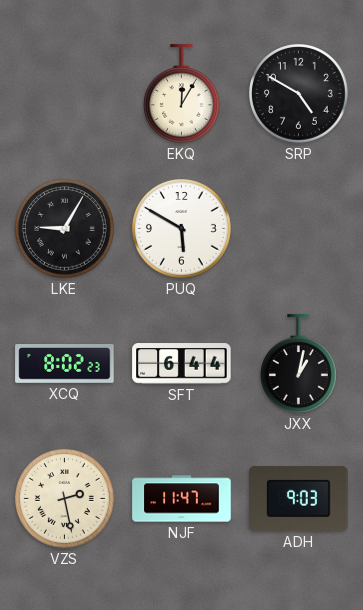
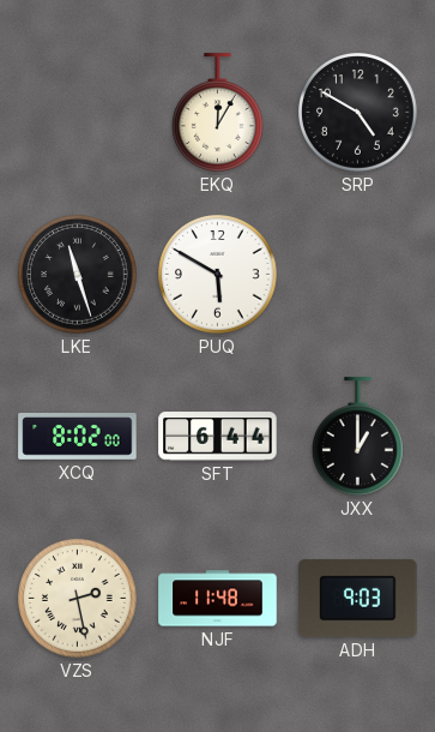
LKE: 9:05 -> 11:27
XCQ: 8:02:23 -> 8:02:00
JXX: 1:02 -> 1:00
NJF: 11:47 -> 11:48
